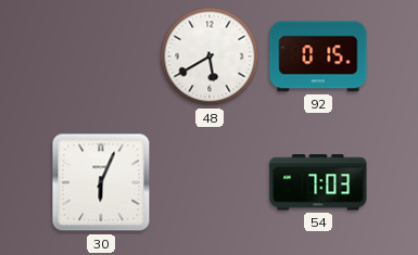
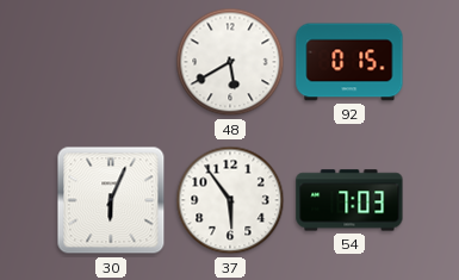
37: none -> 5:54
